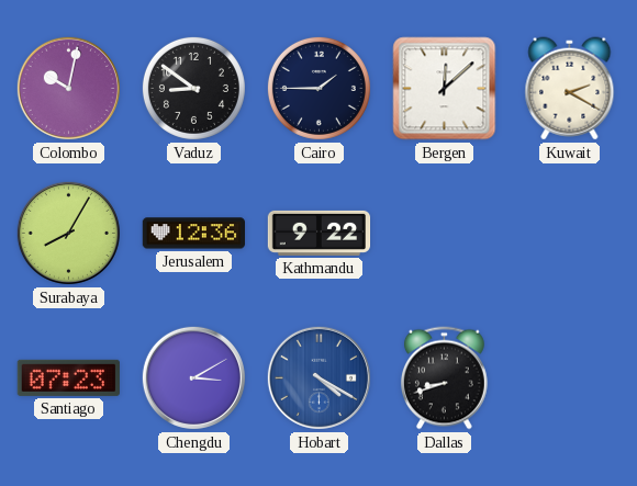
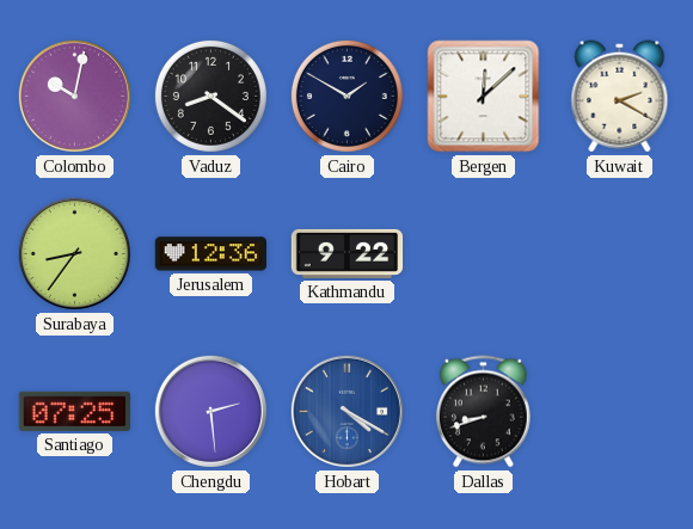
Vaduz: 8:51 -> 8:21
Cairo: 1:45 -> 1:50
Surabaya: 8:05 -> 8:36
Santiago: 07:23 -> 07:25
Chengdu: 3:10 -> 2:29
